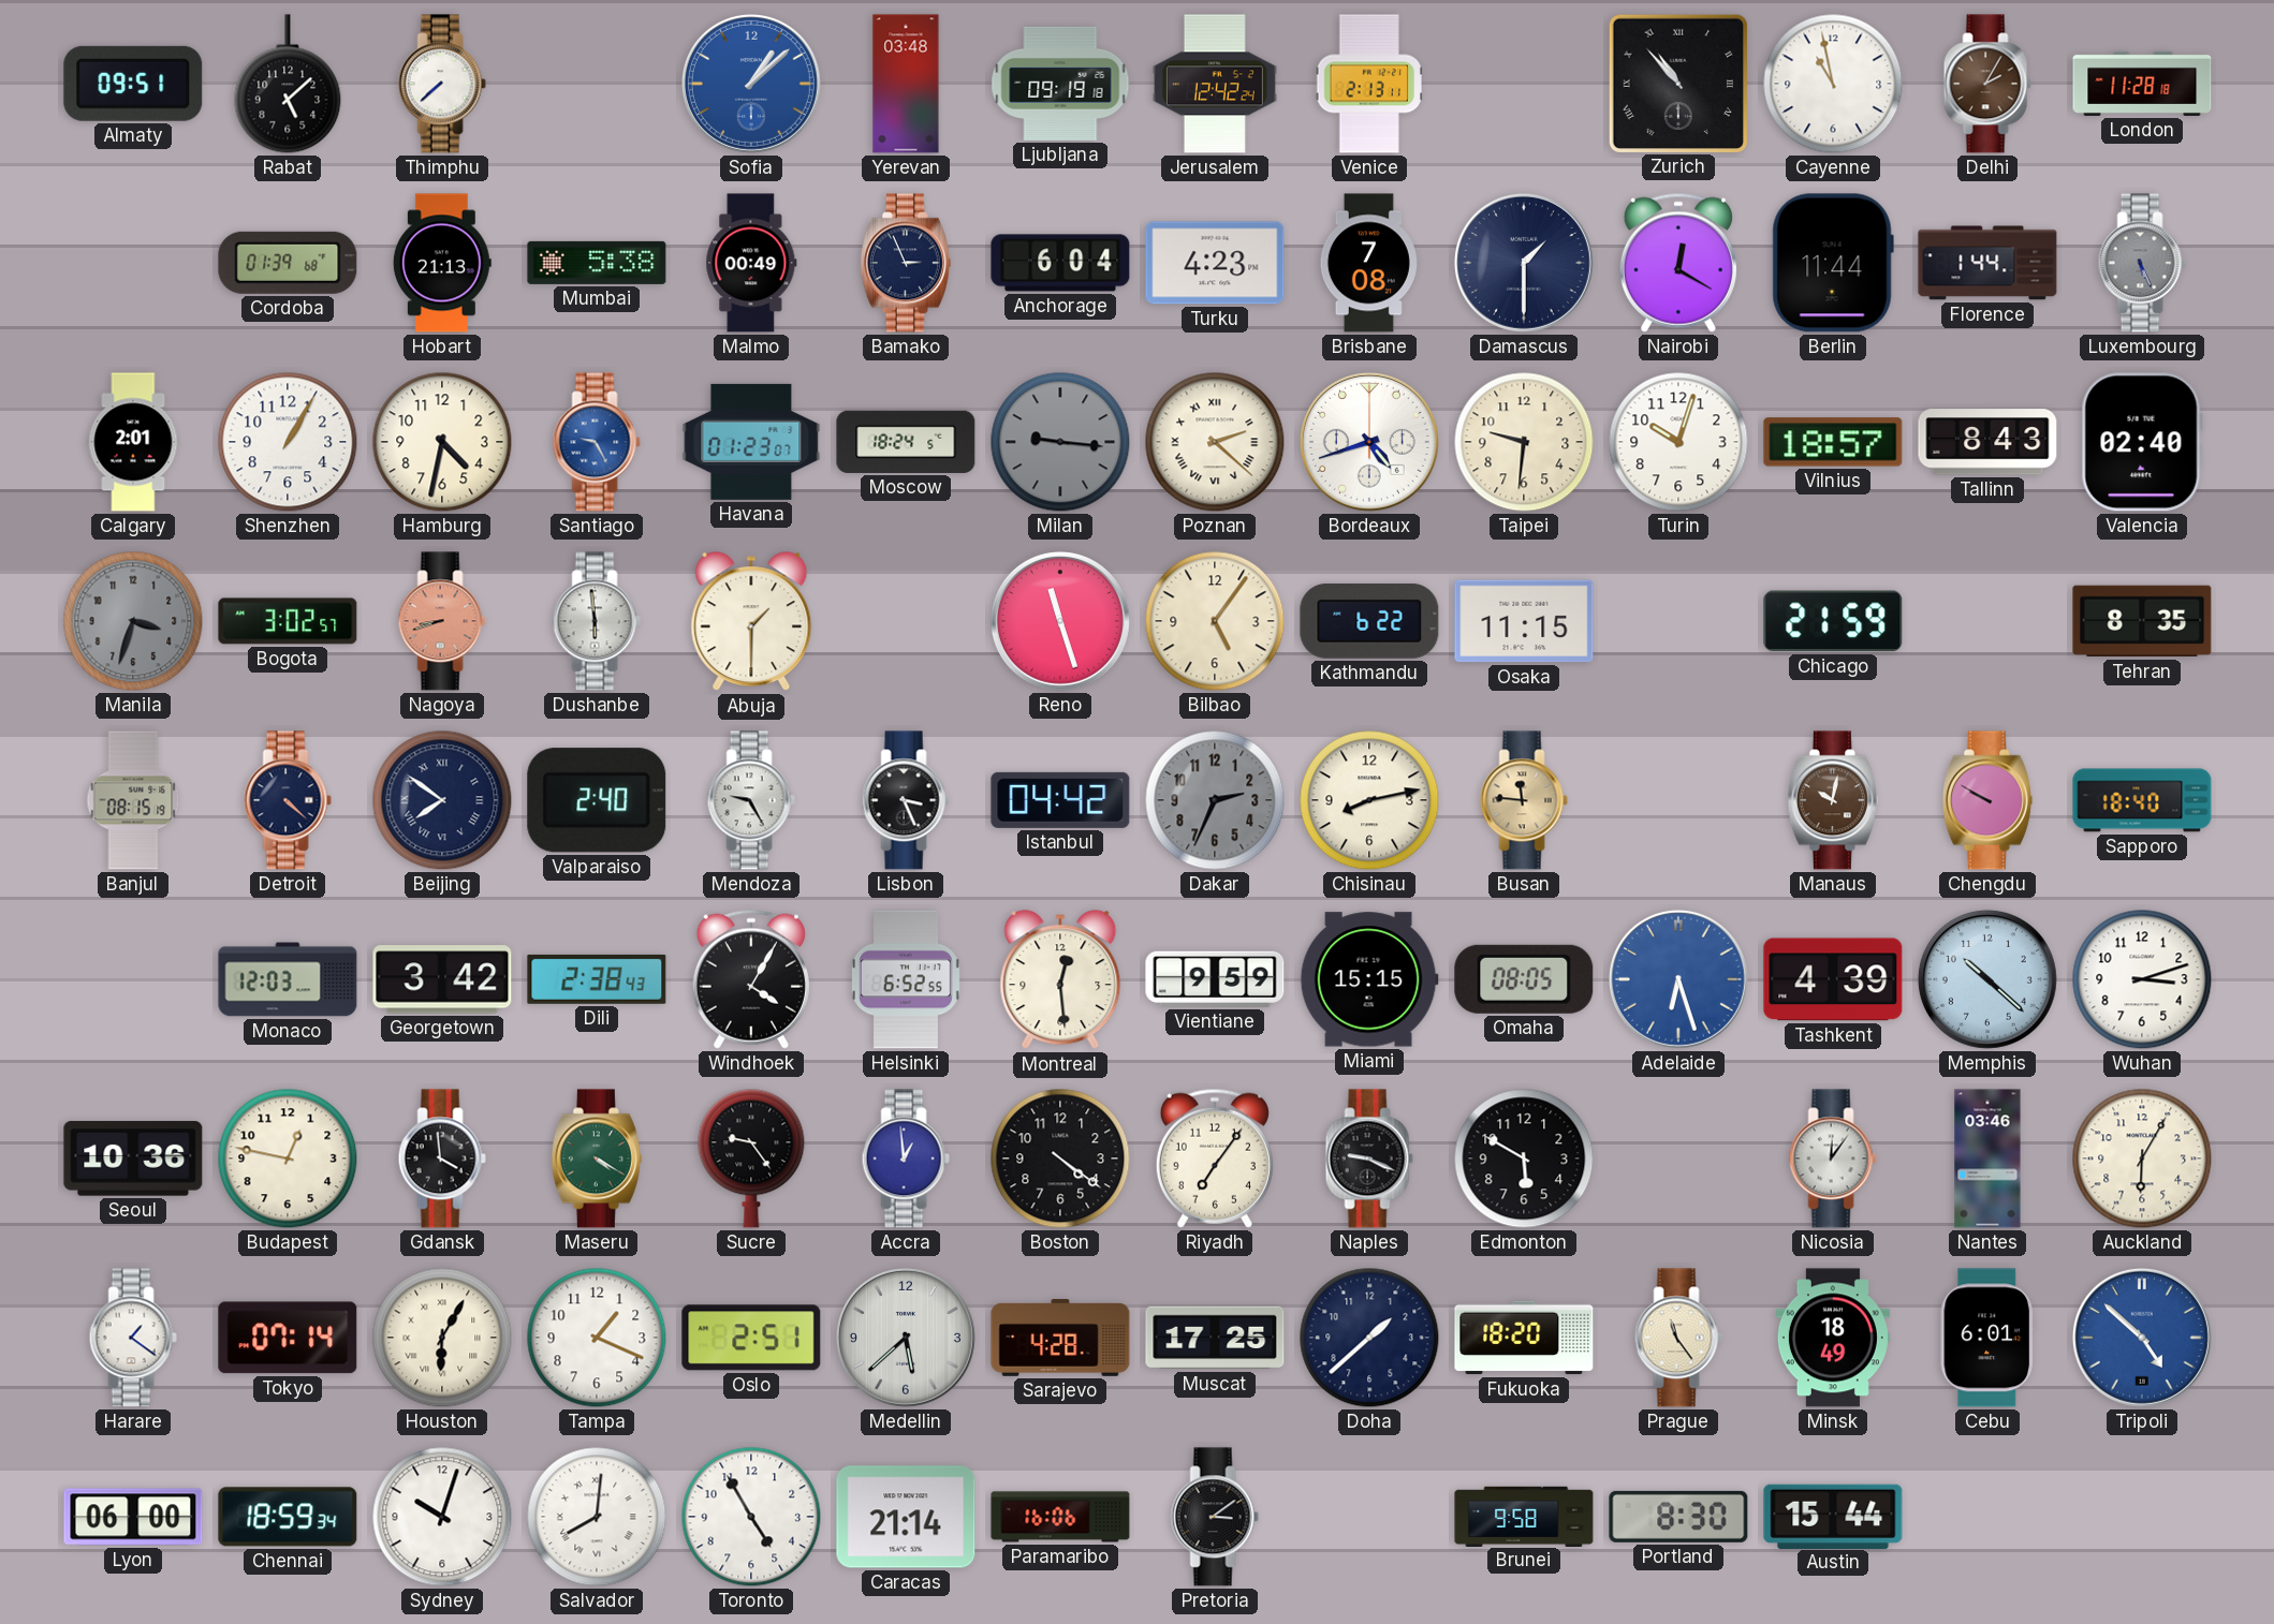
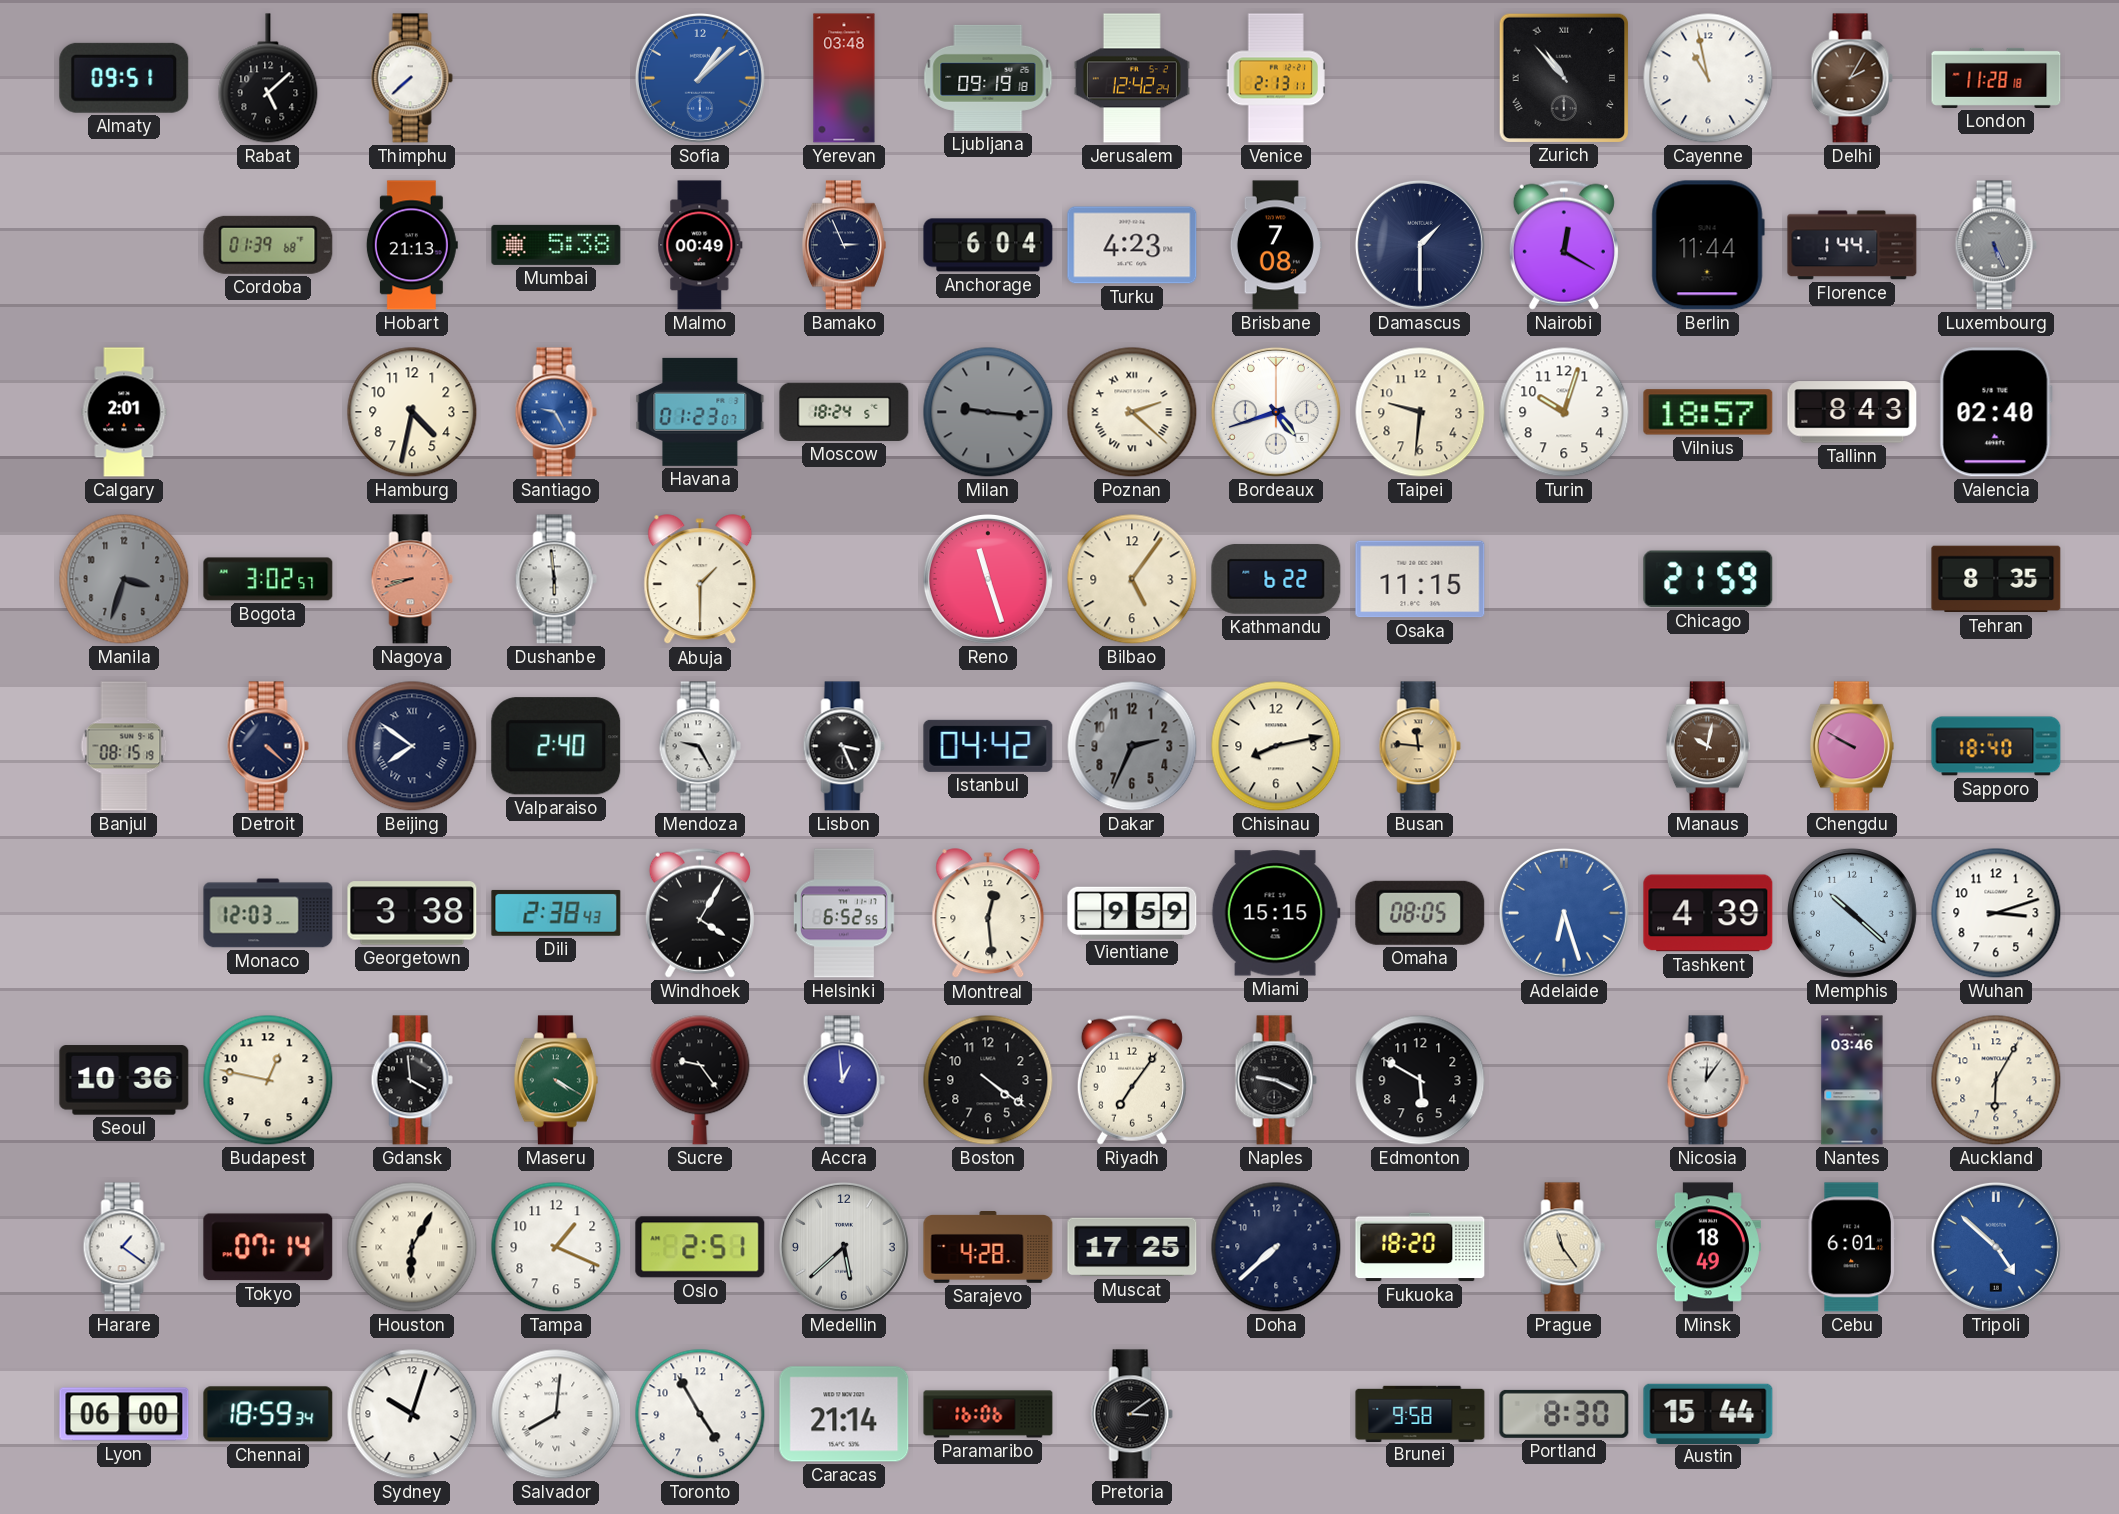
Shenzhen: 1:05 -> none
Georgetown: 3:42 -> 3:38
Doha: 1:38 -> 7:38
